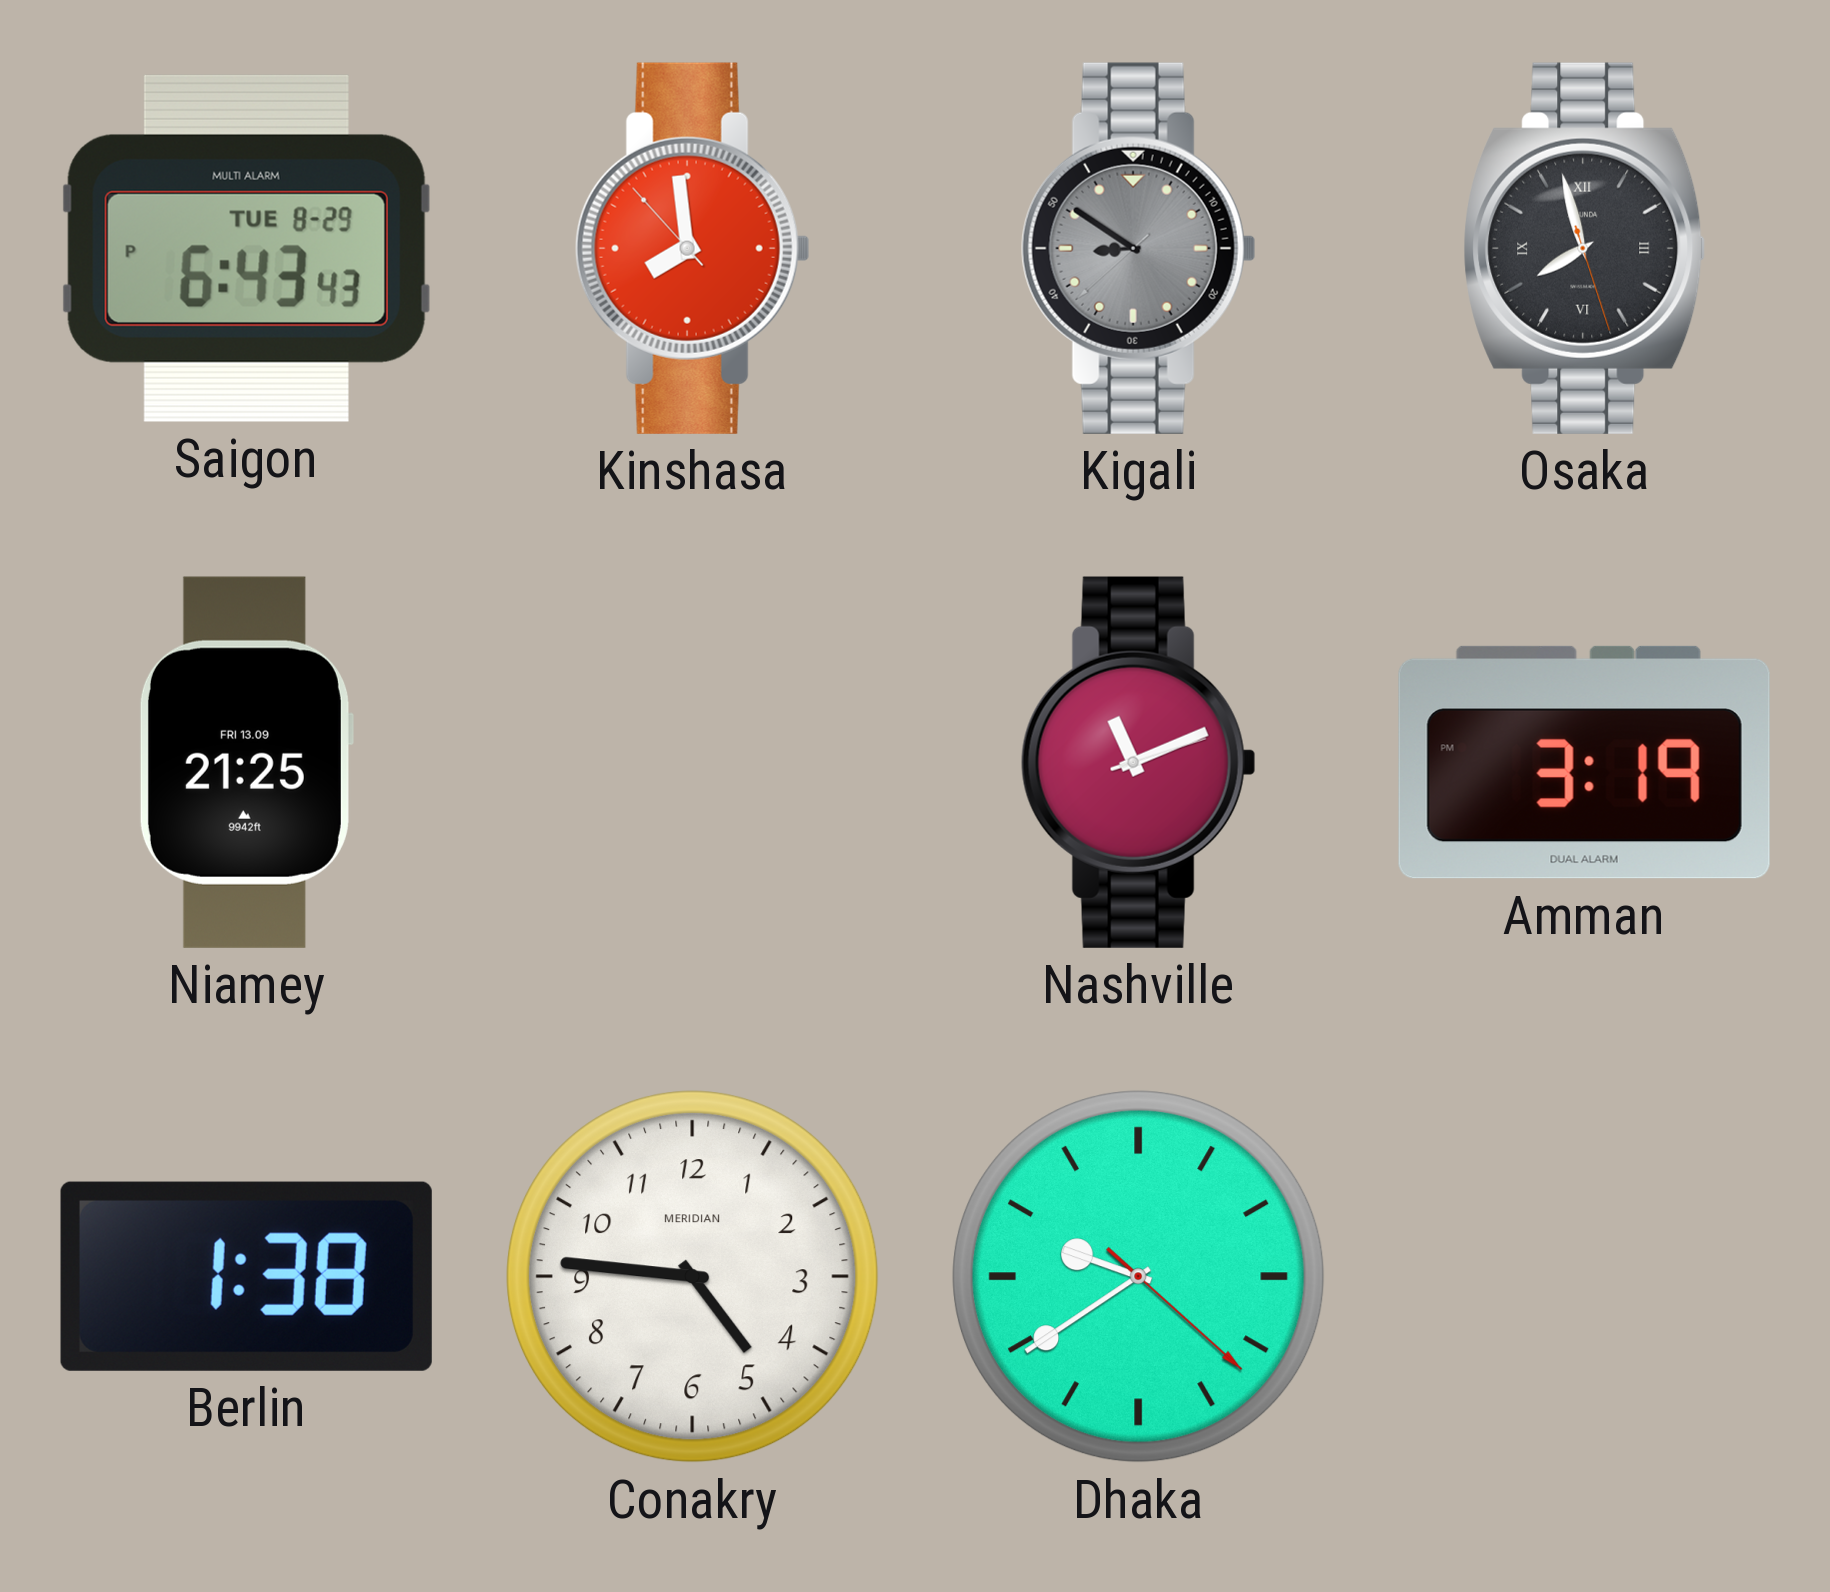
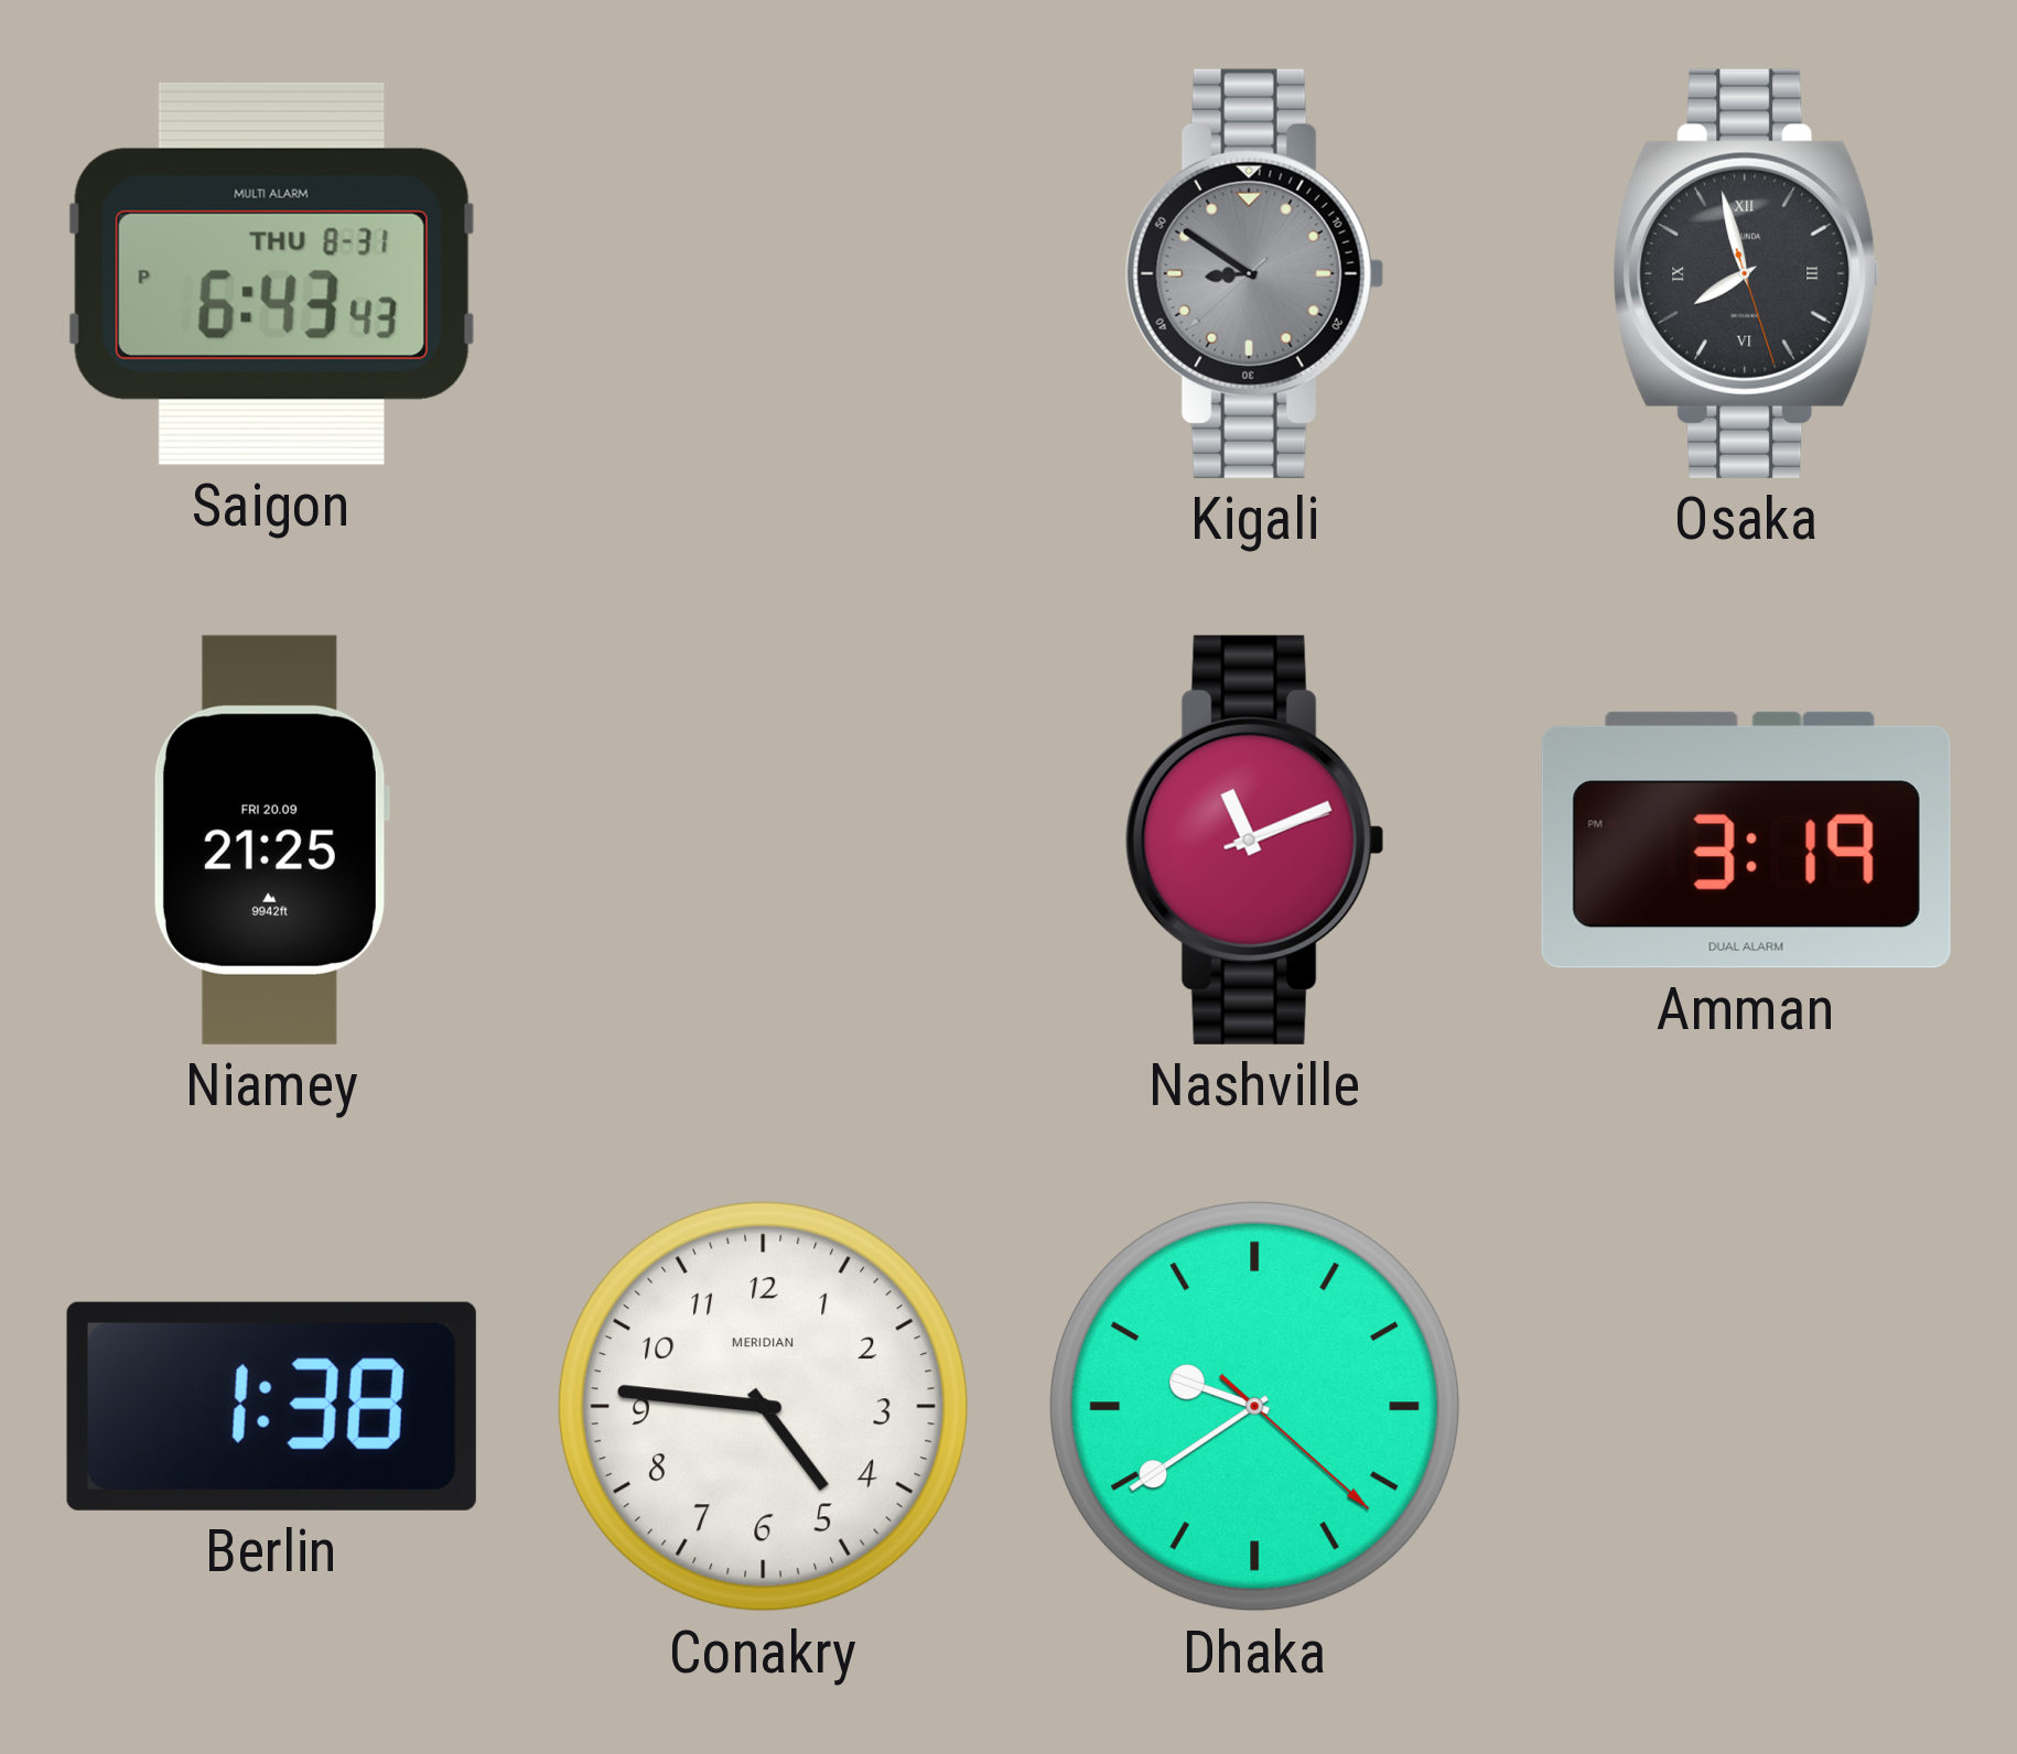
Saigon date: TUE 8-29 -> THU 8-31
Kinshasa: 7:58 -> none
Niamey date: FRI 13.09 -> FRI 20.09
